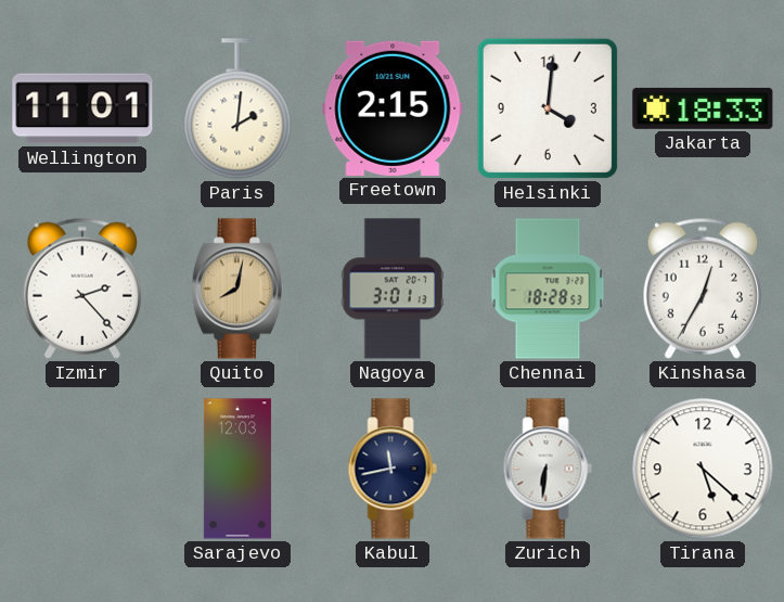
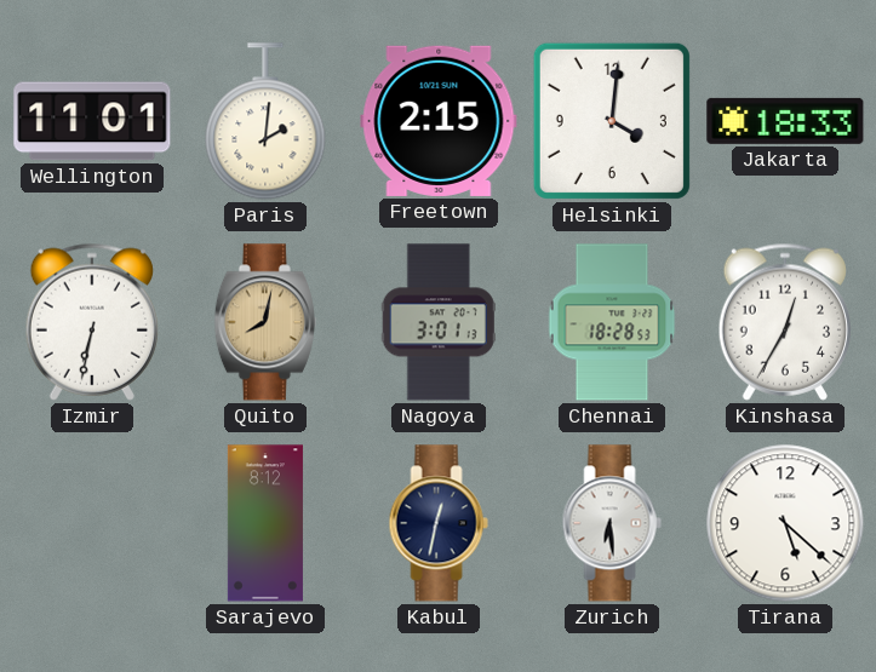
Izmir: 2:23 -> 6:32
Sarajevo: 12:03 -> 8:12
Kabul: 11:43 -> 12:32
Zurich: 6:31 -> 6:29
